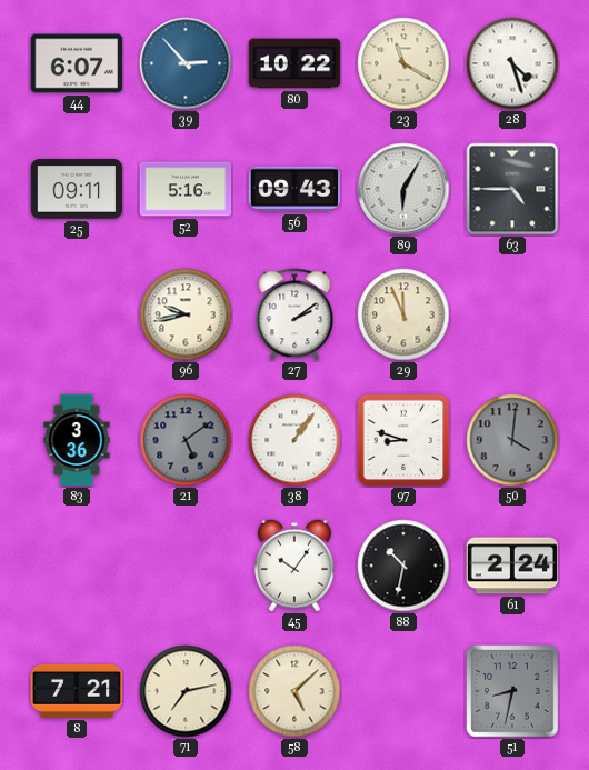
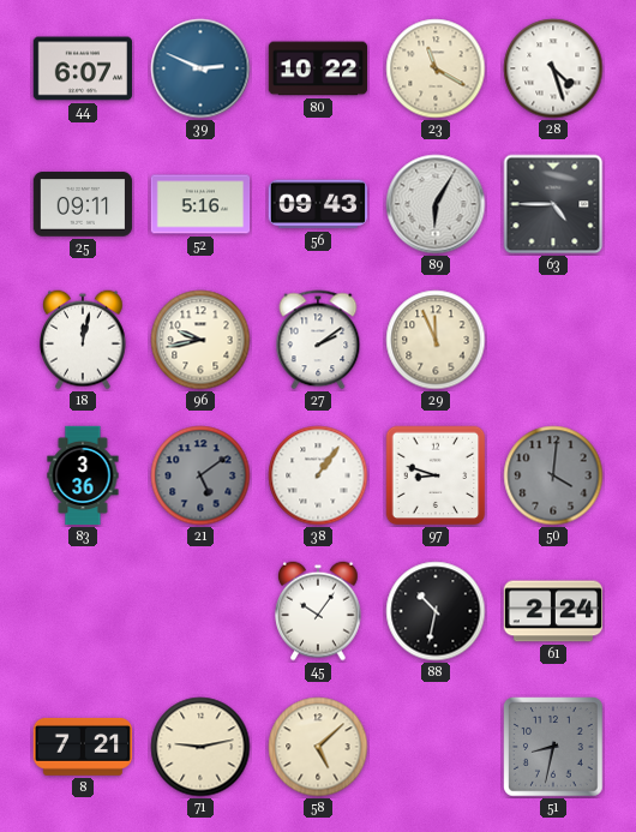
39: 2:53 -> 2:49
18: none -> 12:02
71: 7:13 -> 9:13
